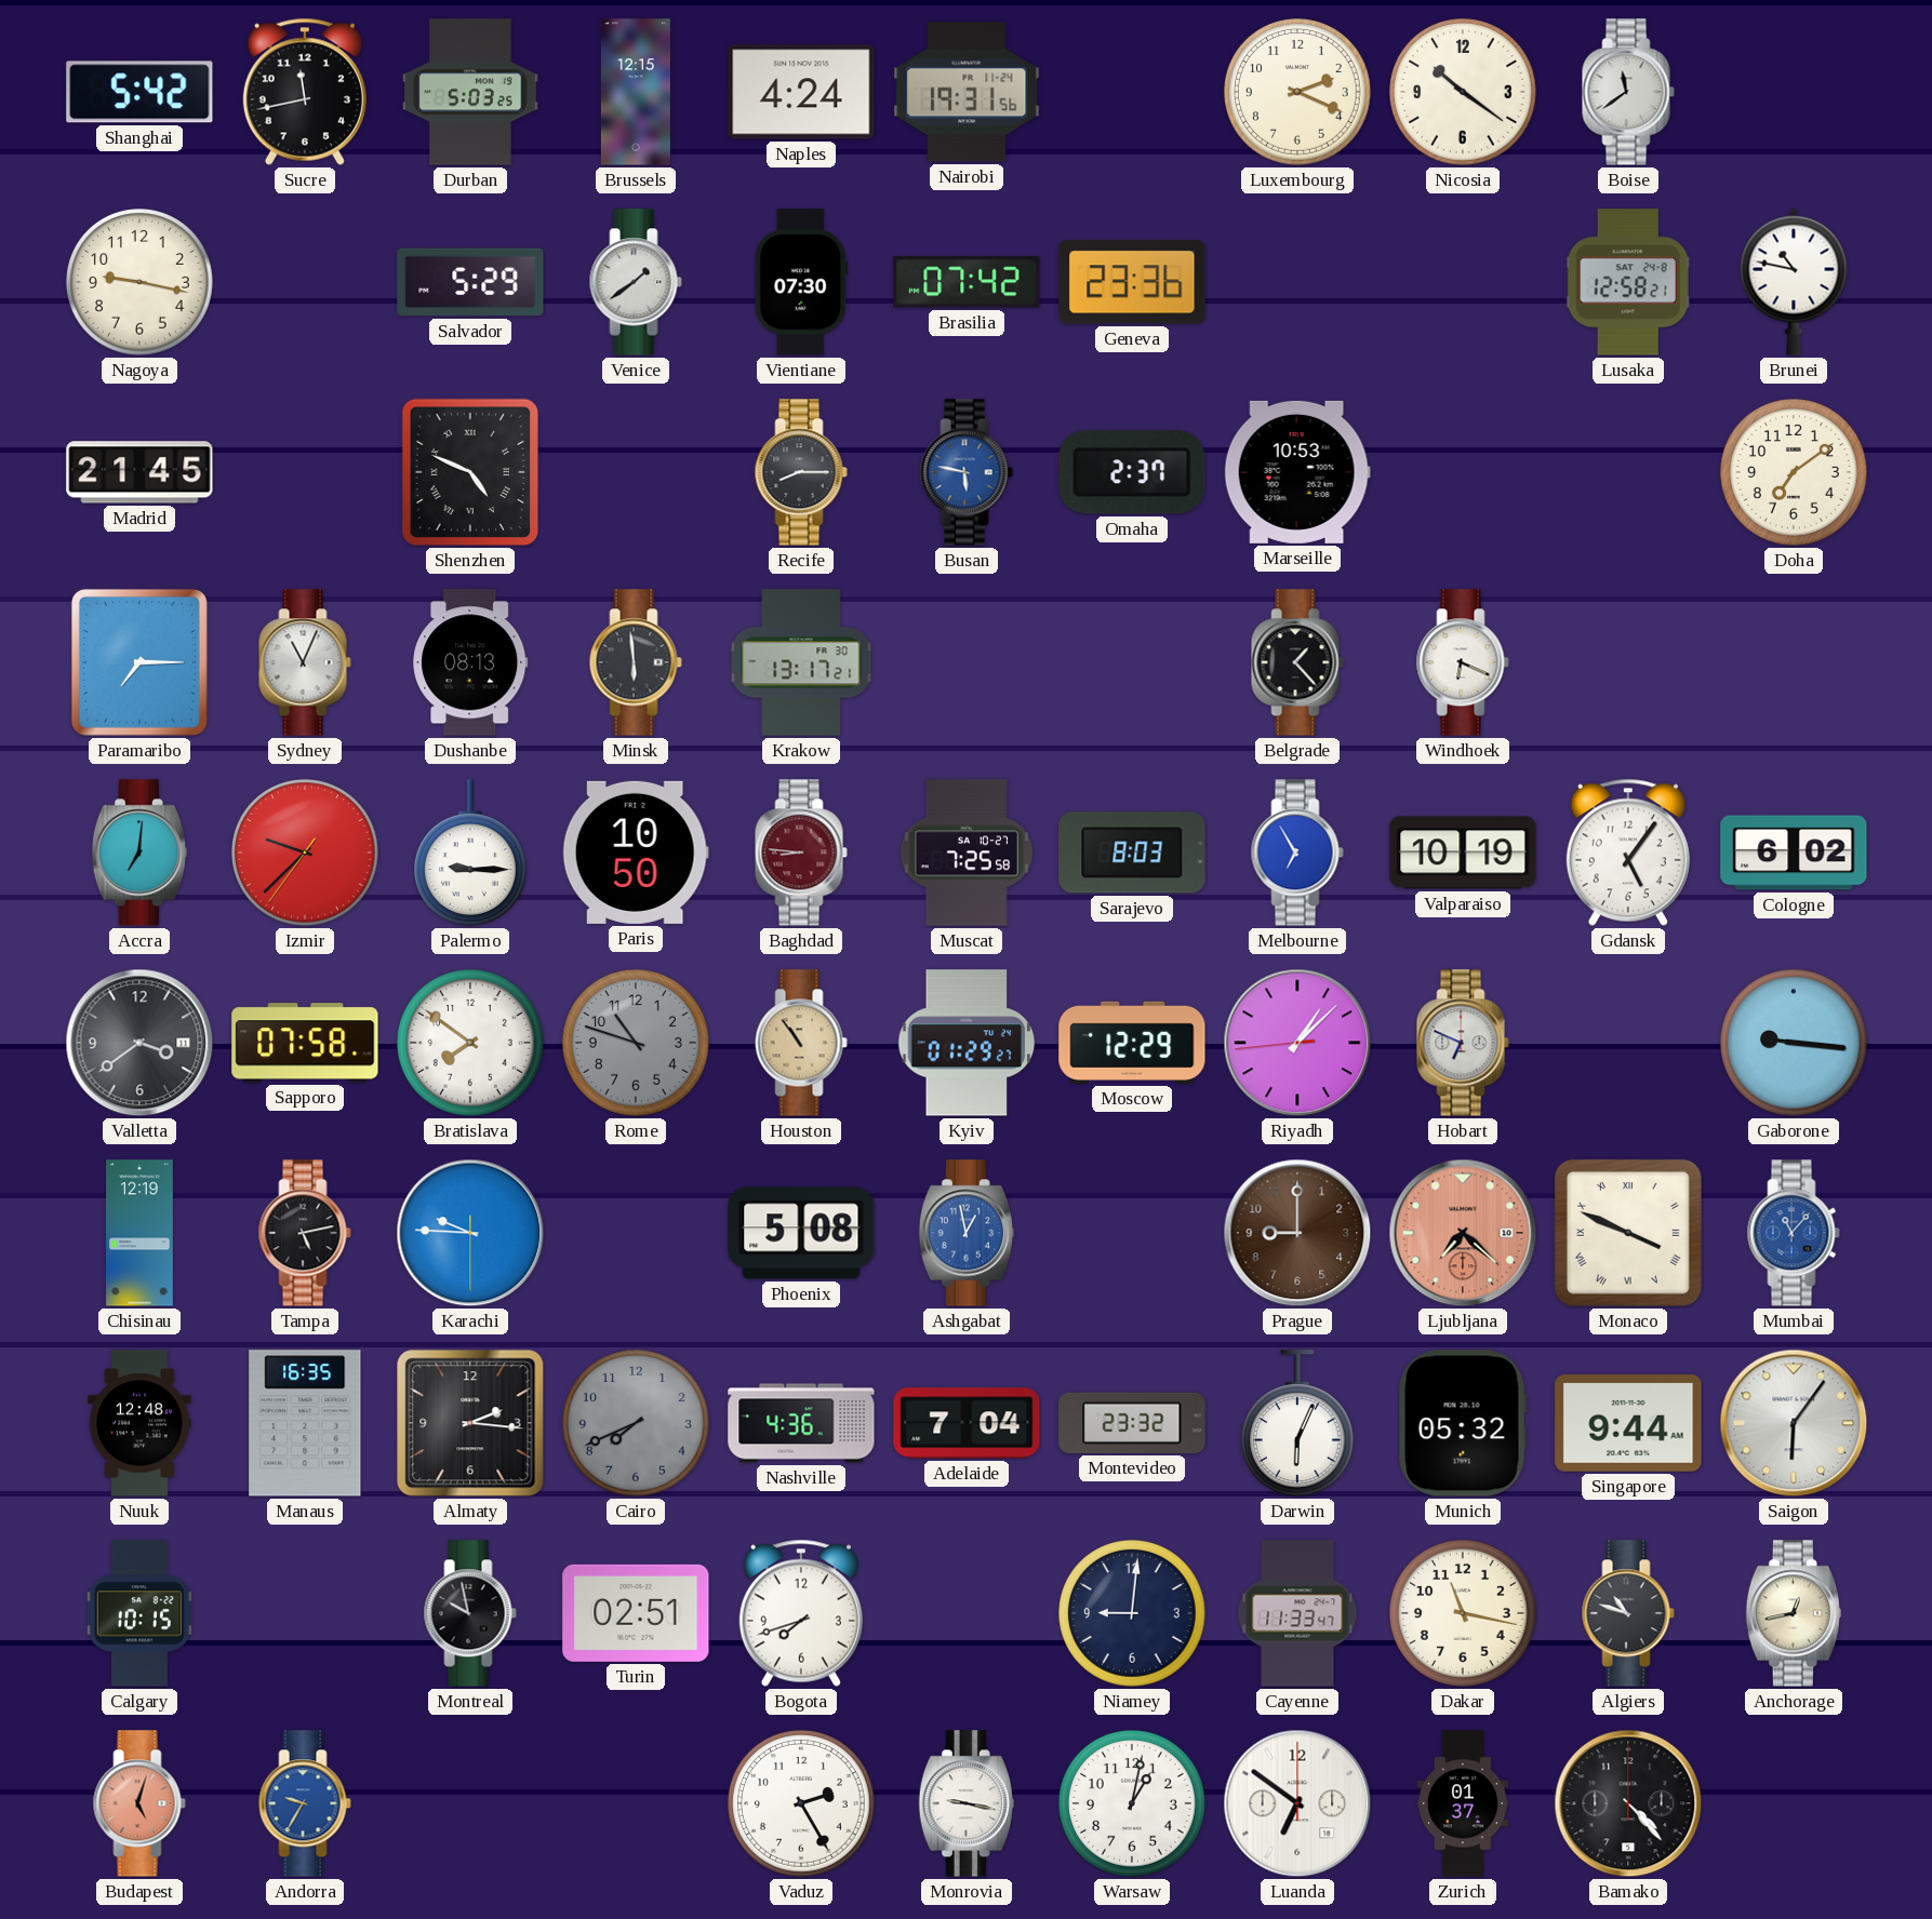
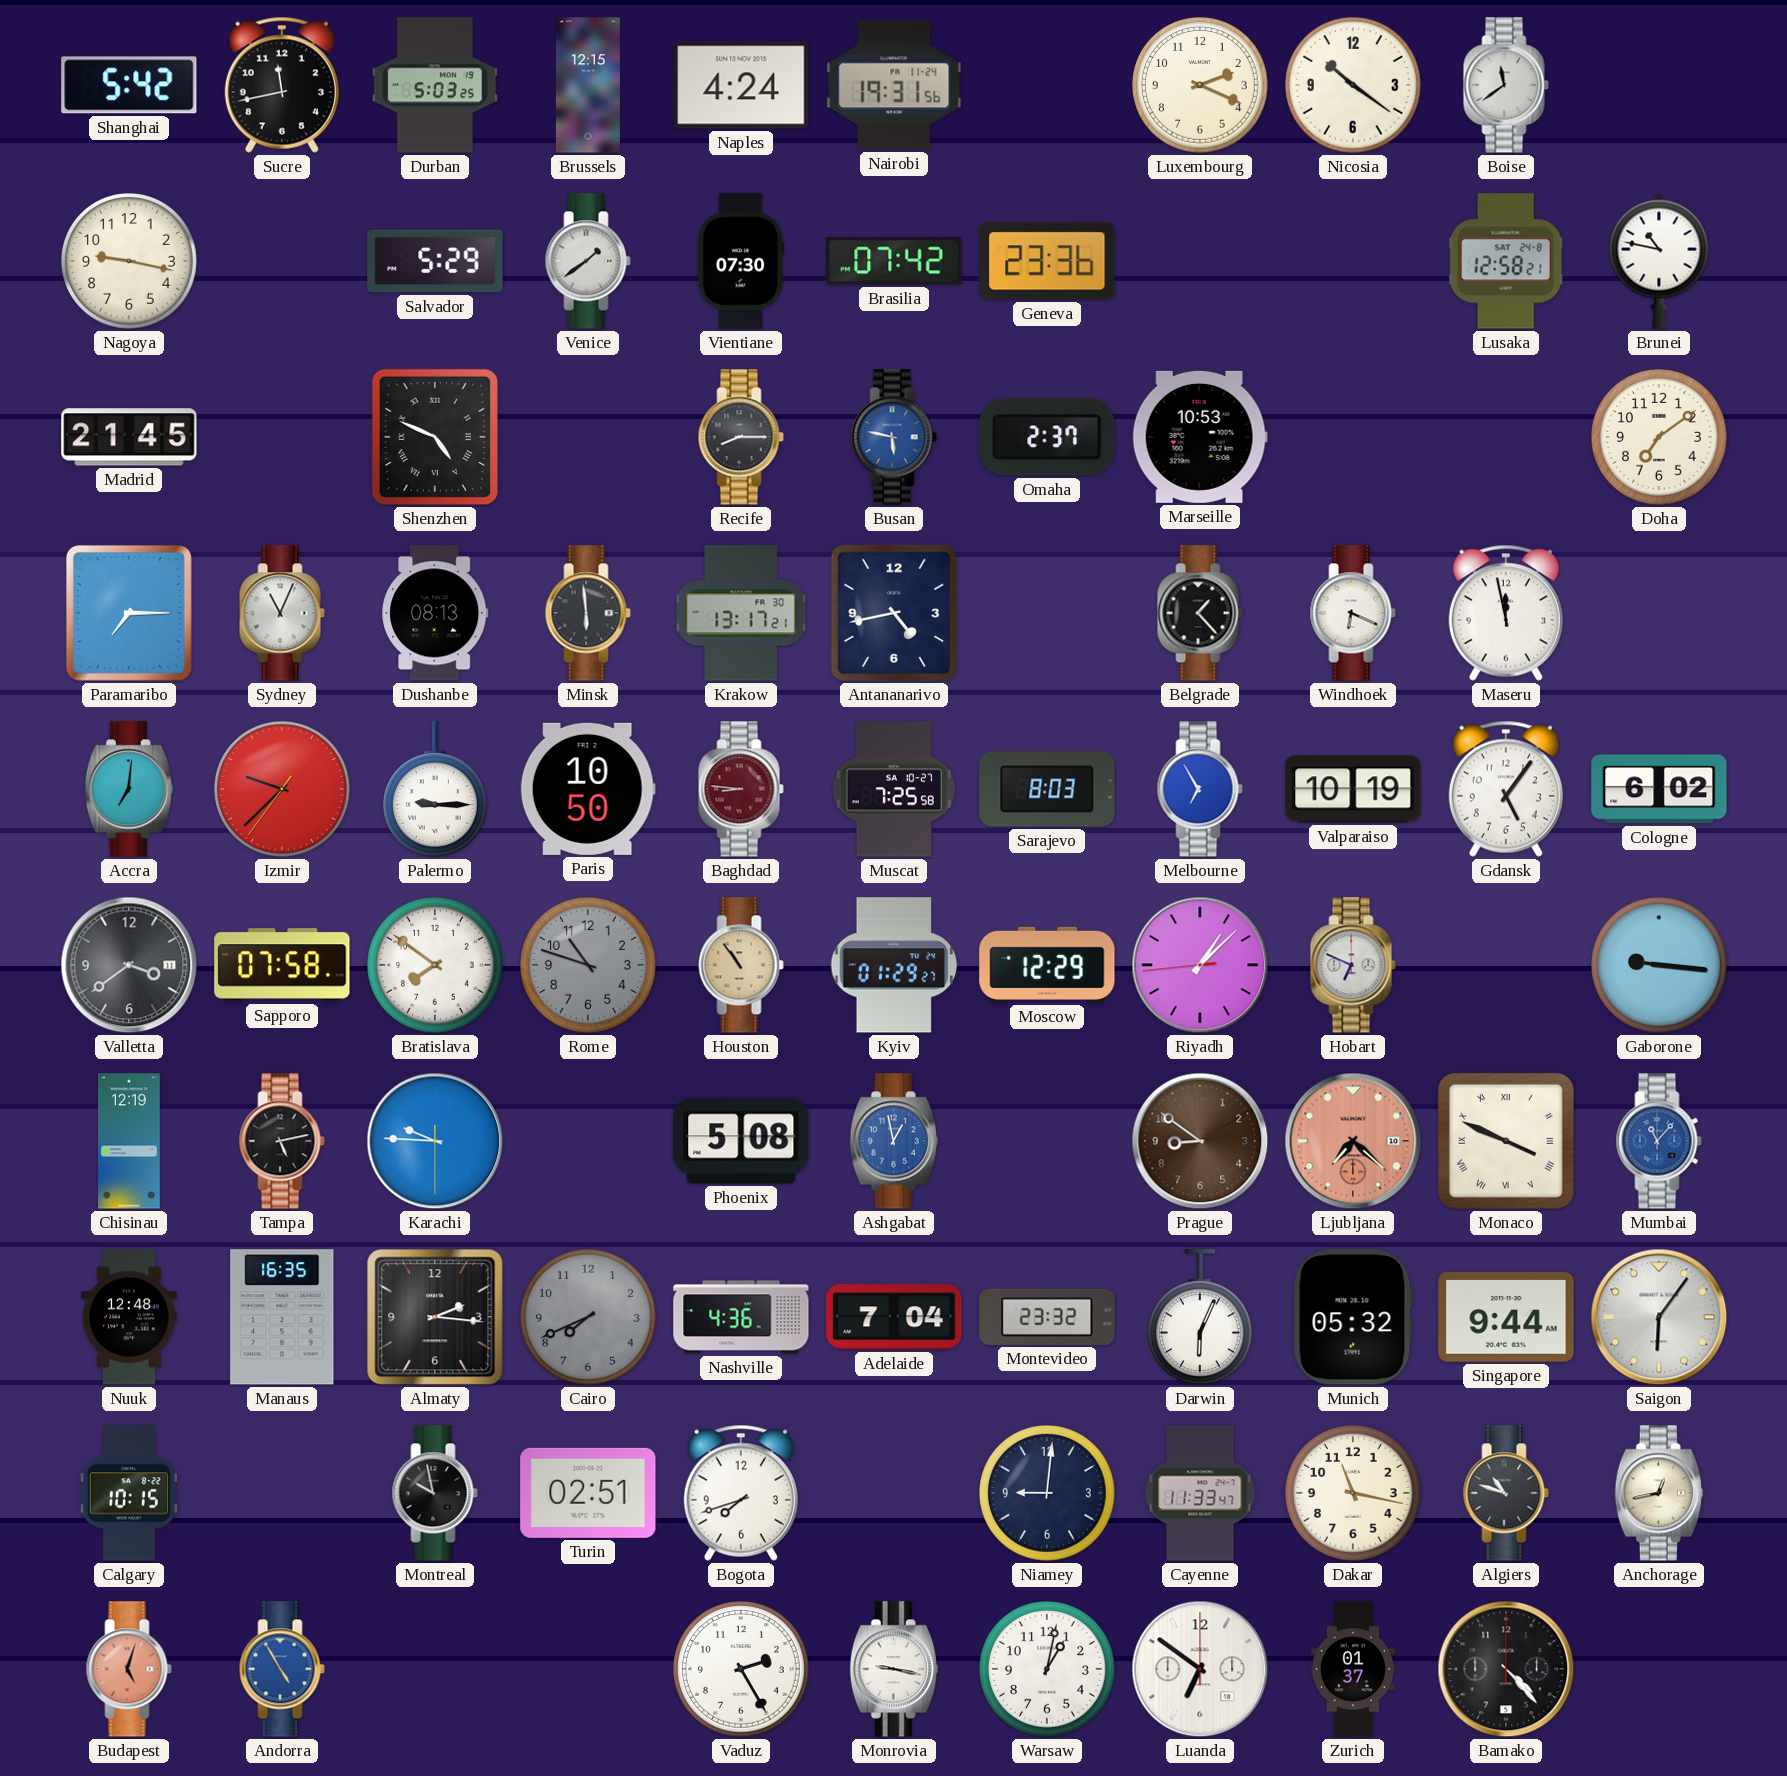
Antananarivo: none -> 4:43
Maseru: none -> 11:58
Prague: 9:00 -> 8:51
Andorra: 9:35 -> 4:55
